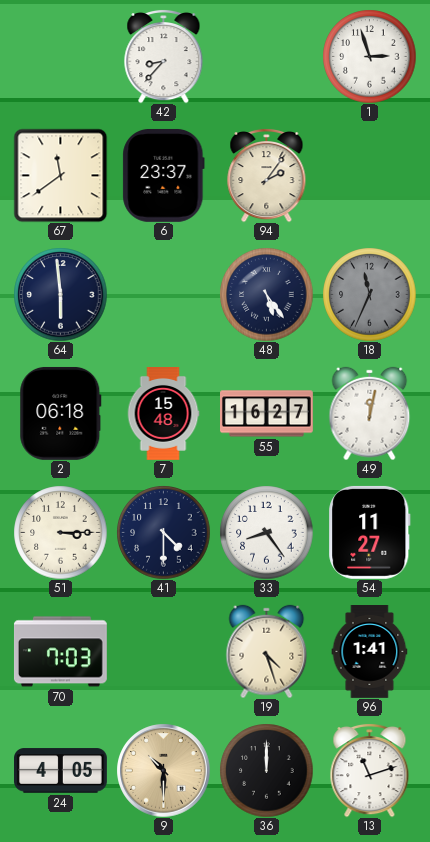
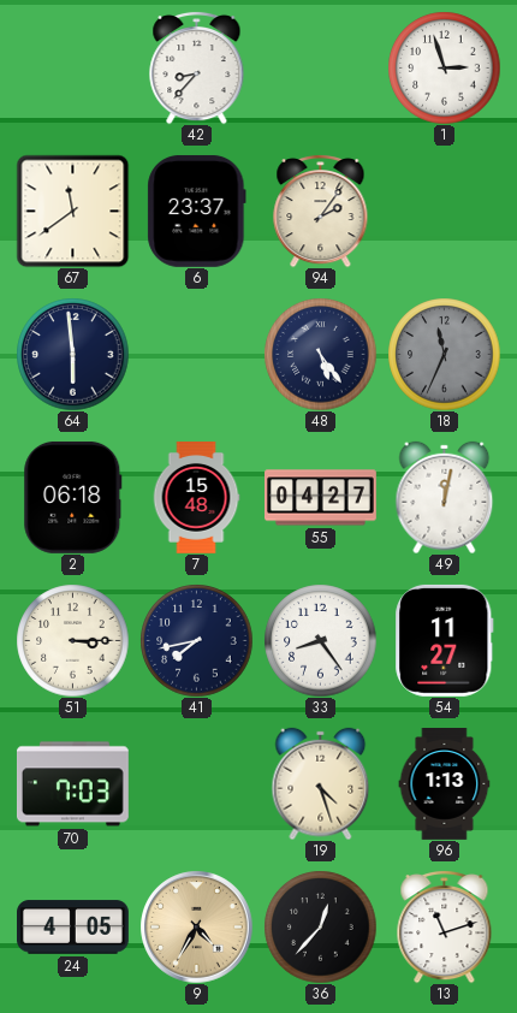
55: 16:27 -> 04:27
41: 4:30 -> 7:43
96: 1:41 -> 1:13
9: 10:30 -> 4:35
36: 12:00 -> 12:37
